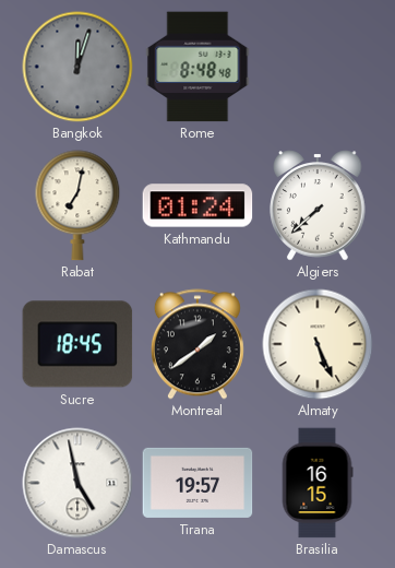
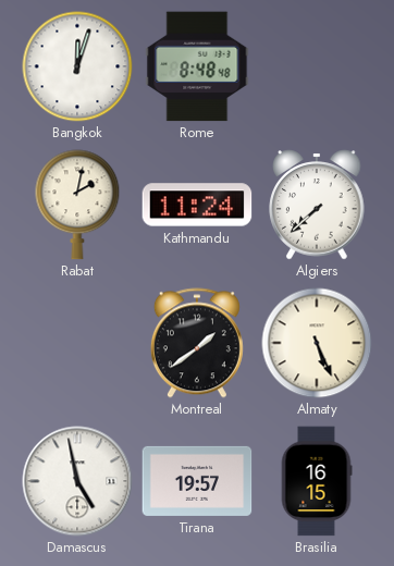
Bangkok dial: grey -> white
Rabat: 7:02 -> 2:02
Kathmandu: 01:24 -> 11:24
Sucre: 18:45 -> none
